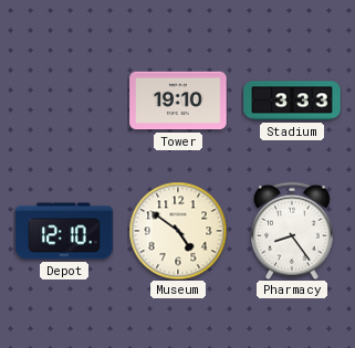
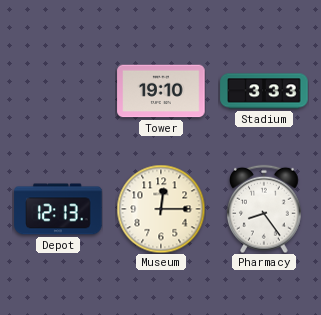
Depot: 12:10 -> 12:13
Museum: 4:51 -> 12:15
